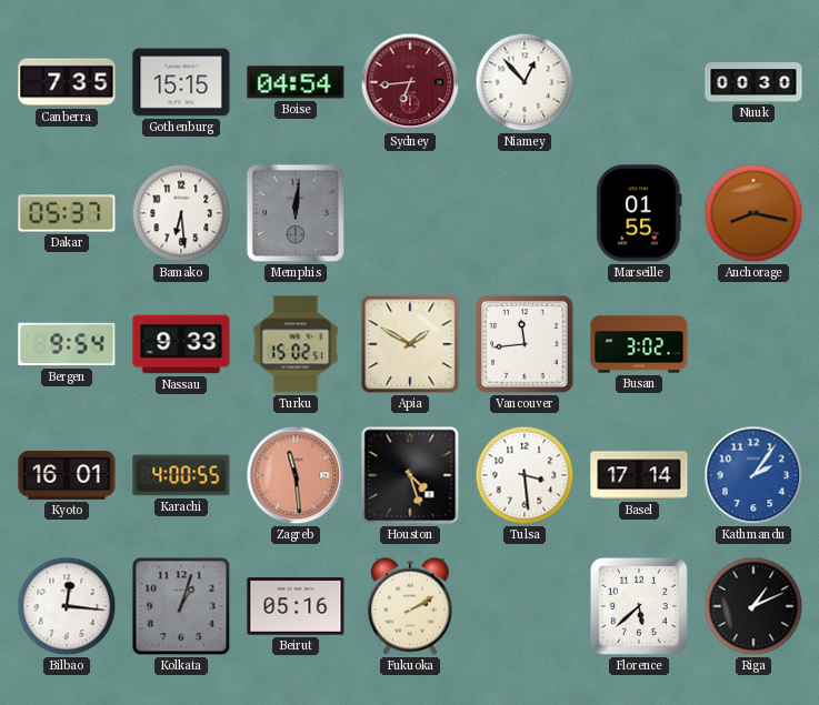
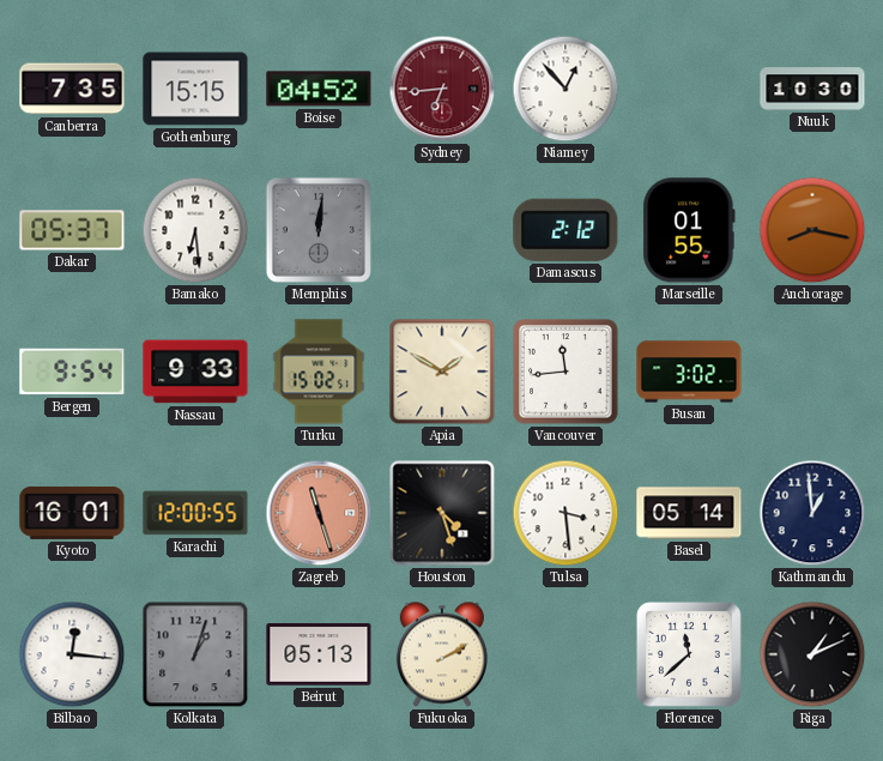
Boise: 04:54 -> 04:52
Nuuk: 00:30 -> 10:30
Damascus: none -> 2:12
Karachi: 4:00 -> 12:00
Zagreb: 11:29 -> 11:27
Basel: 17:14 -> 05:14
Kathmandu: 2:06 -> 12:59
Kathmandu dial: blue -> navy
Beirut: 05:16 -> 05:13
Florence: 5:38 -> 11:38
